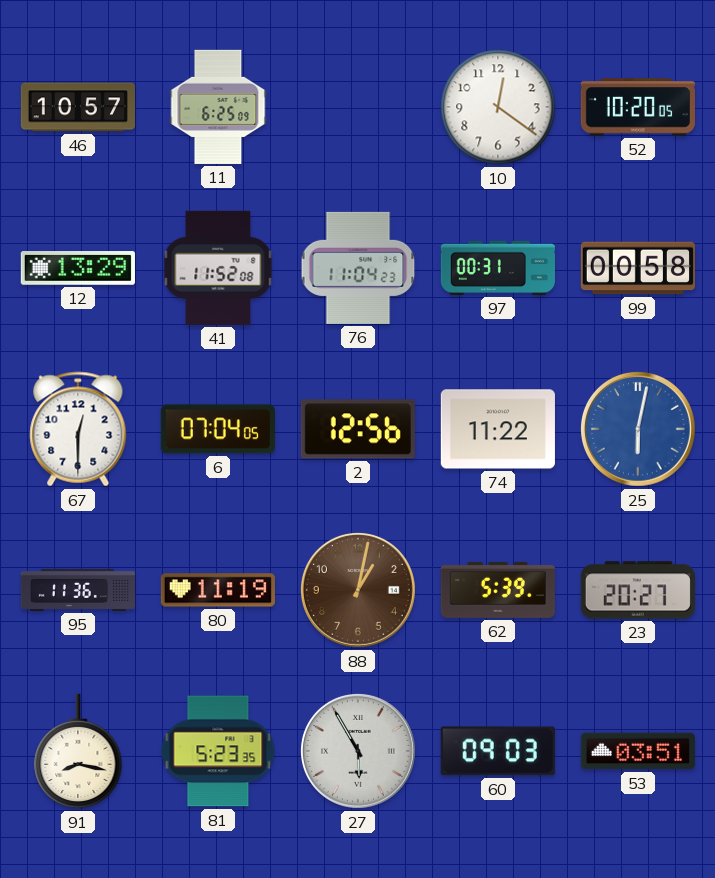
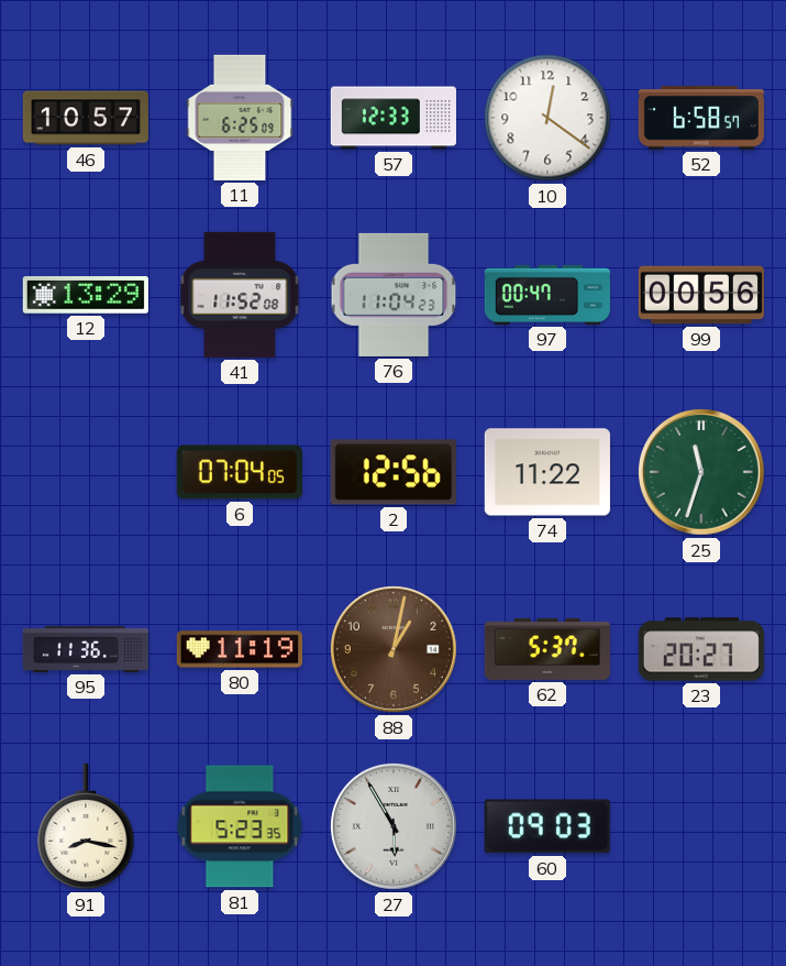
57: none -> 12:33
52: 10:20 -> 6:58
97: 00:31 -> 00:47
99: 00:58 -> 00:56
67: 12:30 -> none
25: 6:02 -> 11:33
25 dial: blue -> green
62: 5:39 -> 5:37
53: 03:51 -> none
